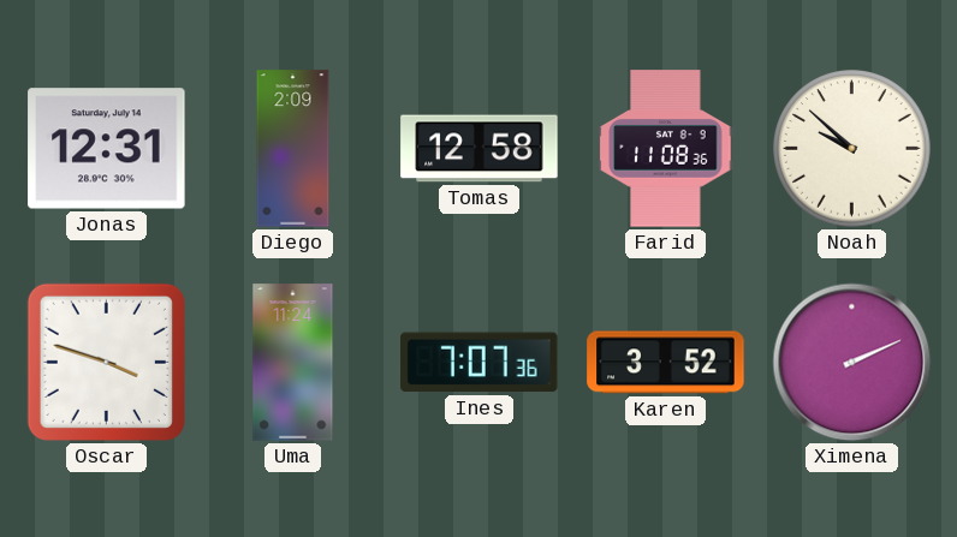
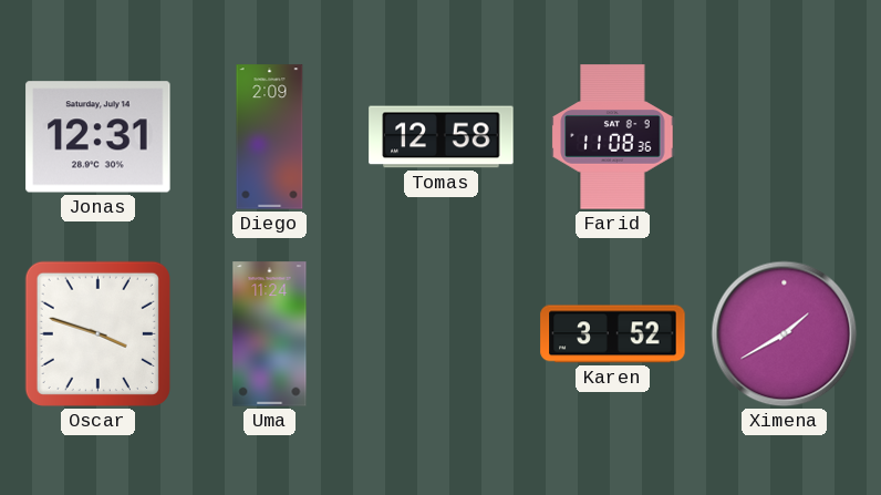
Noah: 9:52 -> none
Ines: 7:07 -> none
Ximena: 2:11 -> 1:40
